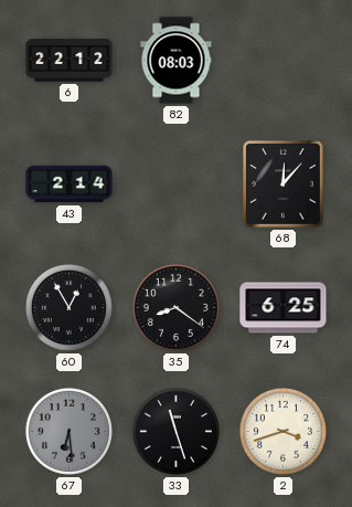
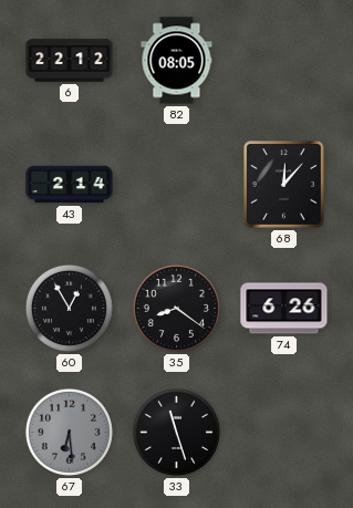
82: 08:03 -> 08:05
74: 6:25 -> 6:26
2: 3:42 -> none
